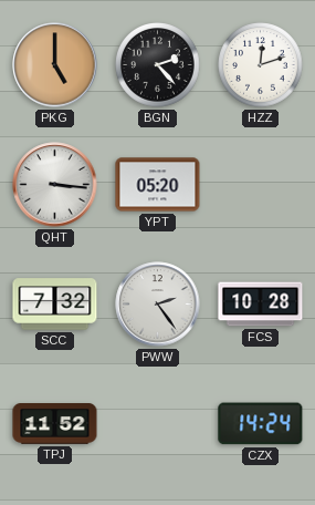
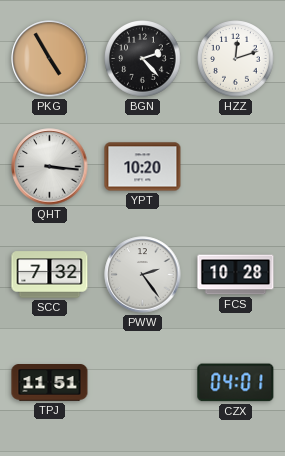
PKG: 5:00 -> 4:55
YPT: 05:20 -> 10:20
TPJ: 11:52 -> 11:51
CZX: 14:24 -> 04:01
